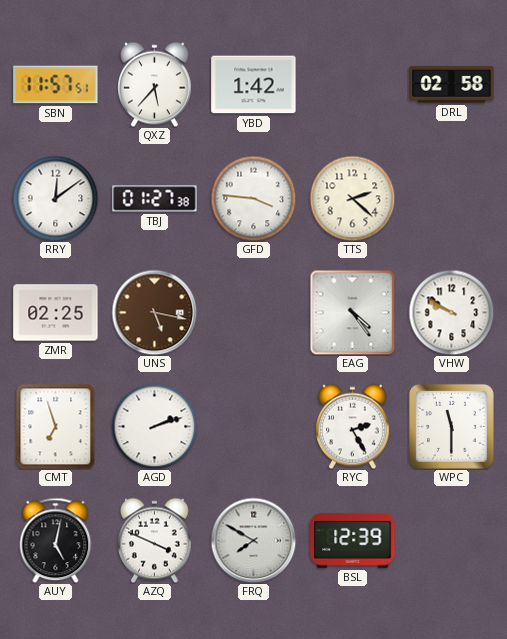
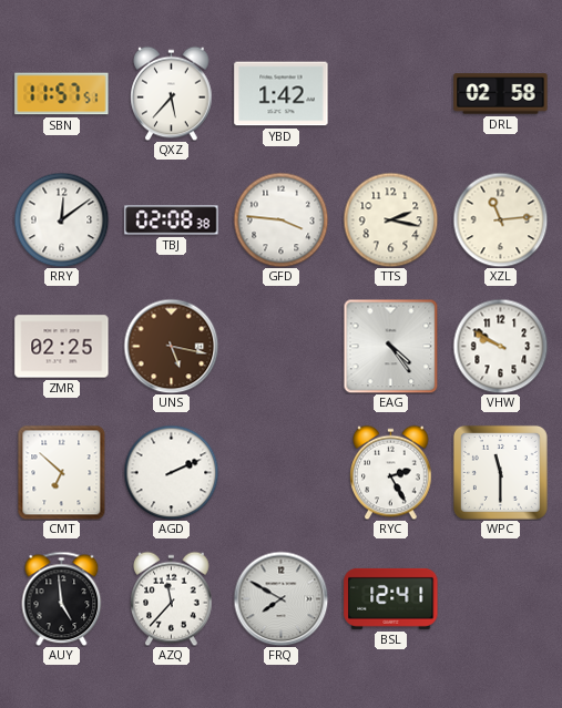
TBJ: 01:27 -> 02:08
TTS: 2:22 -> 2:17
XZL: none -> 11:14
CMT: 6:57 -> 6:52
AGD: 2:12 -> 2:11
AUY: 5:02 -> 4:59
AZQ: 3:49 -> 11:37
BSL: 12:39 -> 12:41
